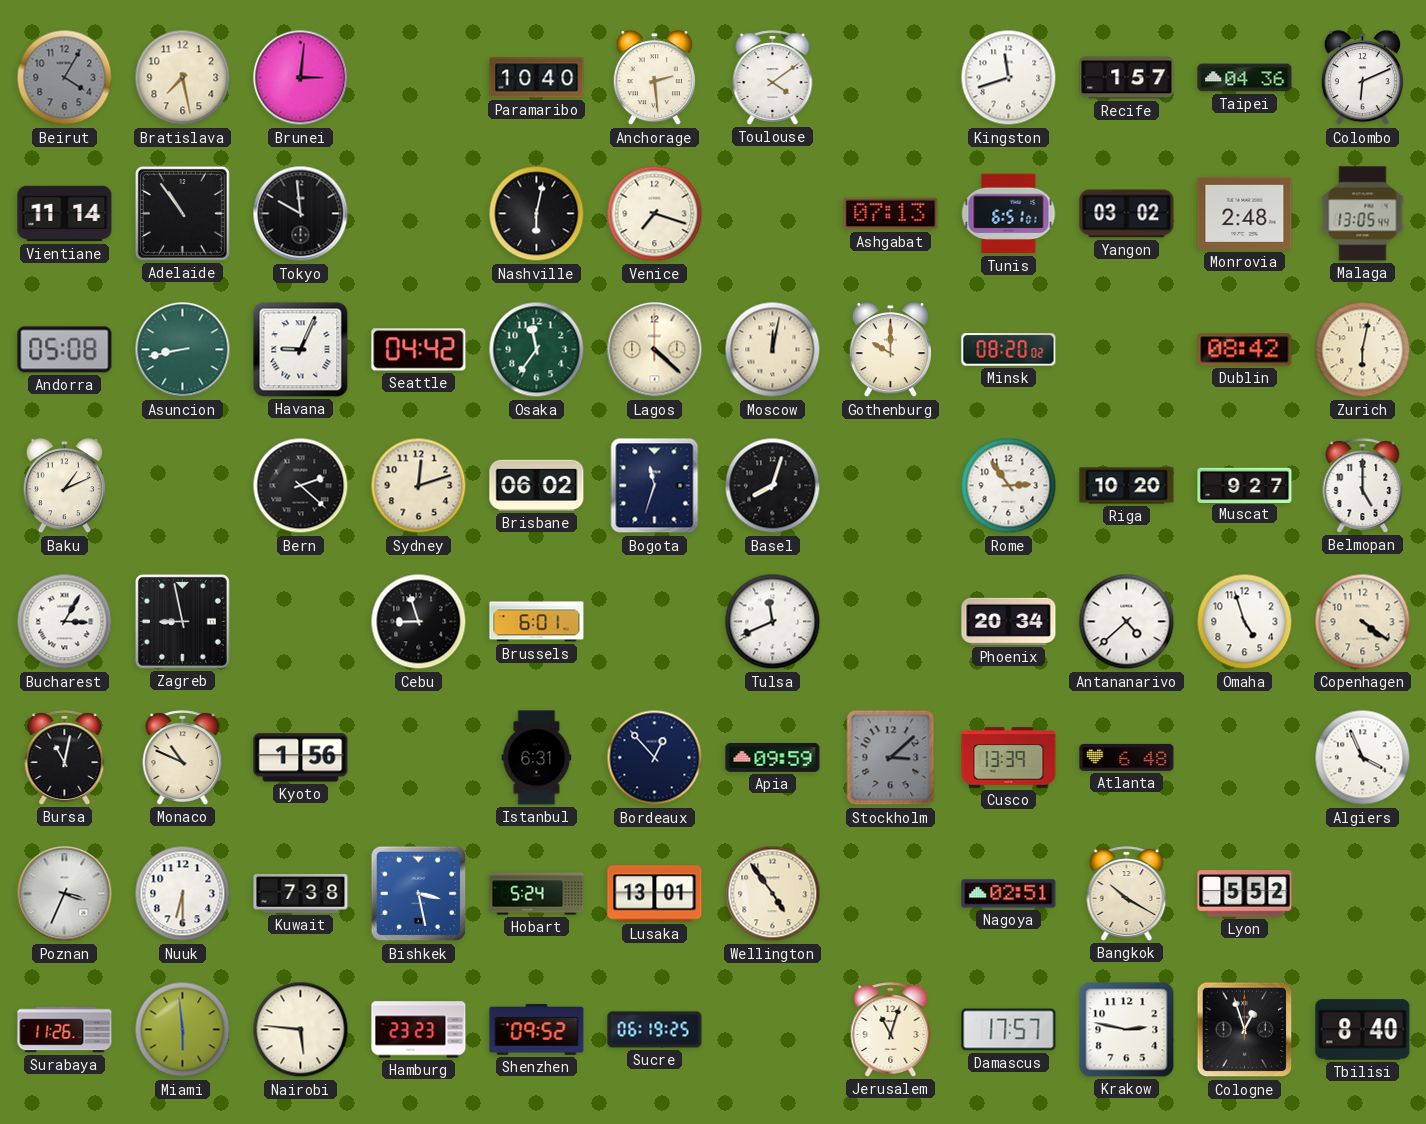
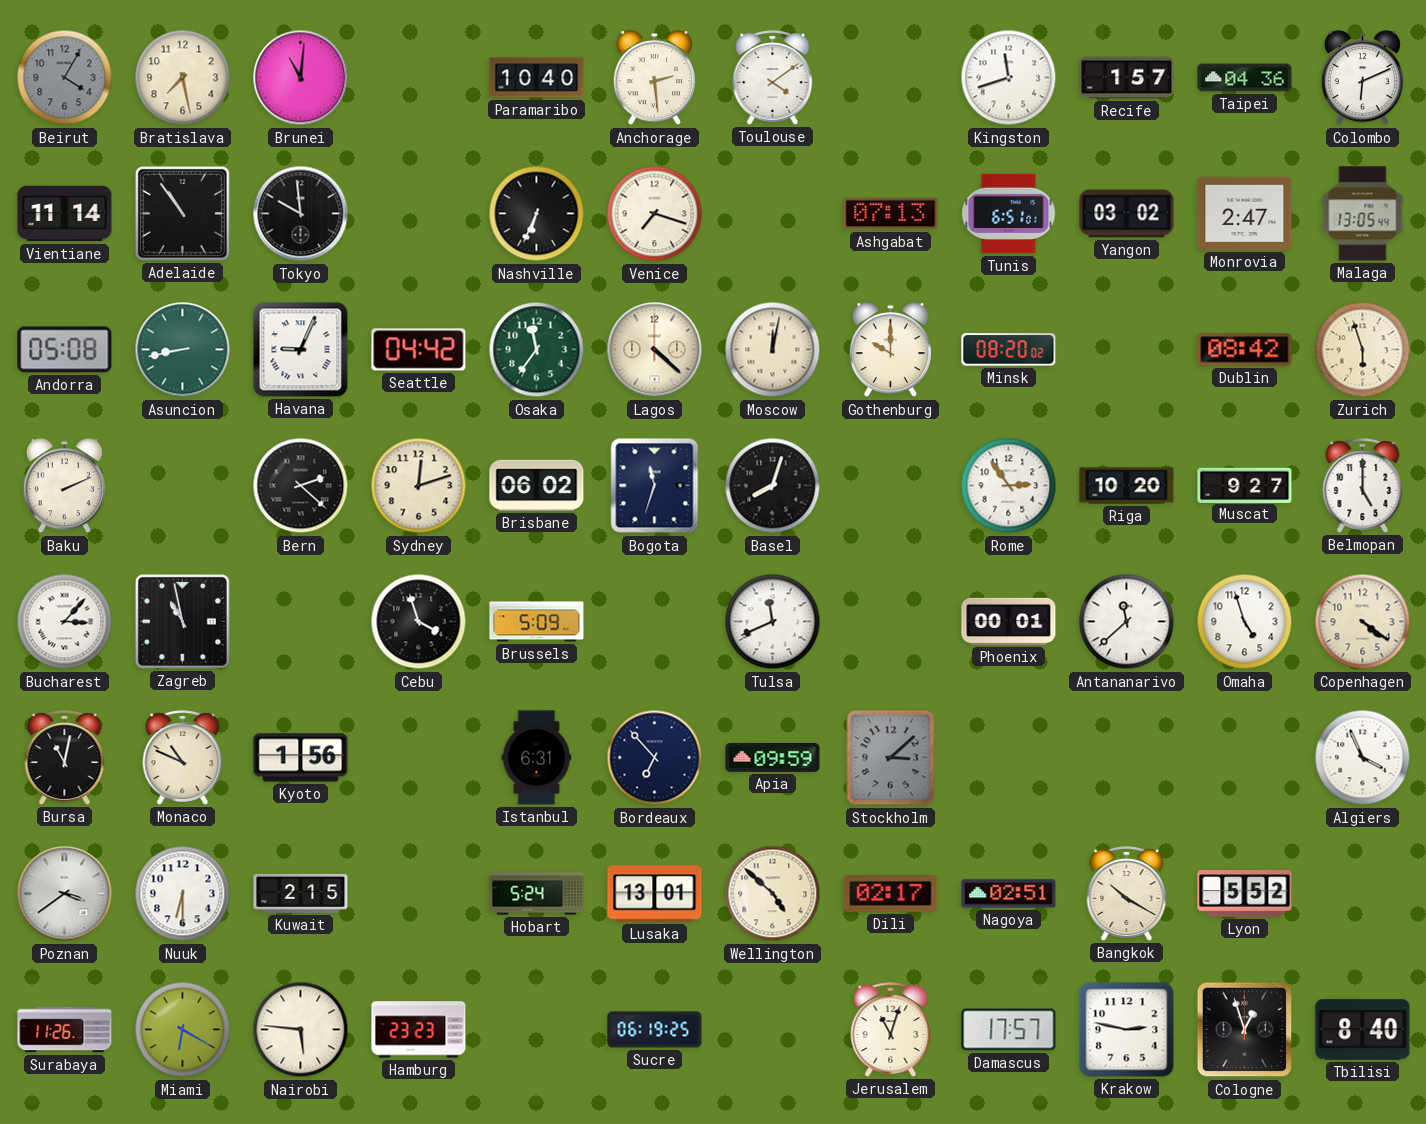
Brunei: 3:01 -> 11:01
Nashville: 6:02 -> 6:34
Monrovia: 2:48 -> 2:47
Zurich: 6:02 -> 5:57
Baku: 1:11 -> 2:11
Bucharest: 3:05 -> 3:07
Zagreb: 8:58 -> 10:58
Cebu: 8:57 -> 3:57
Brussels: 6:01 -> 5:09
Phoenix: 20:34 -> 00:01
Antananarivo: 4:38 -> 11:38
Bordeaux: 12:53 -> 6:53
Cusco: 13:39 -> none
Atlanta: 6:48 -> none
Poznan: 3:34 -> 3:39
Kuwait: 7:38 -> 2:15
Bishkek: 3:28 -> none
Wellington: 4:54 -> 4:52
Dili: none -> 02:17
Miami: 5:59 -> 6:20
Shenzhen: 09:52 -> none
